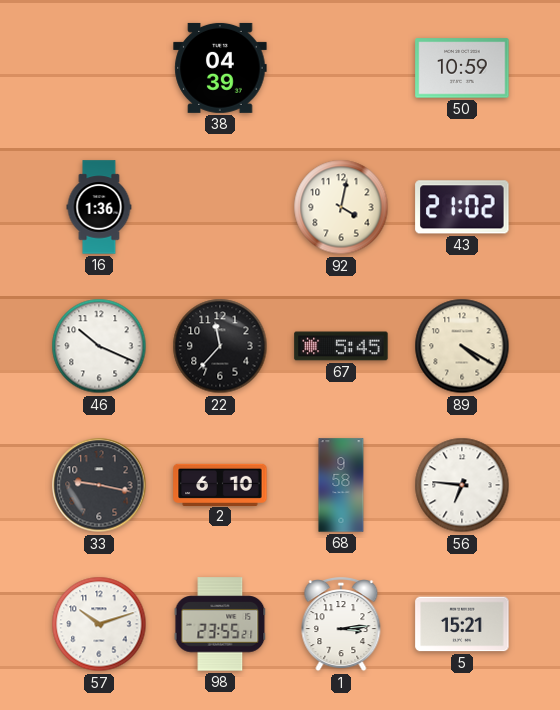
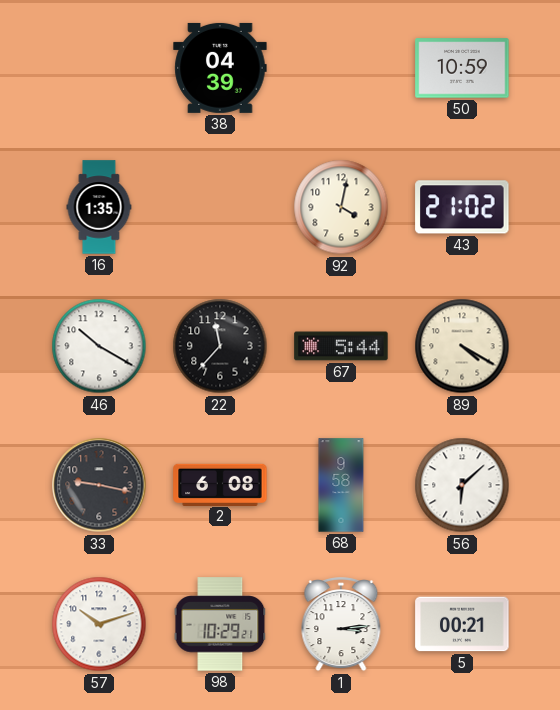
16: 1:36 -> 1:35
46: 10:19 -> 10:20
67: 5:45 -> 5:44
2: 6:10 -> 6:08
56: 6:46 -> 6:08
98: 23:55 -> 10:29
5: 15:21 -> 00:21
